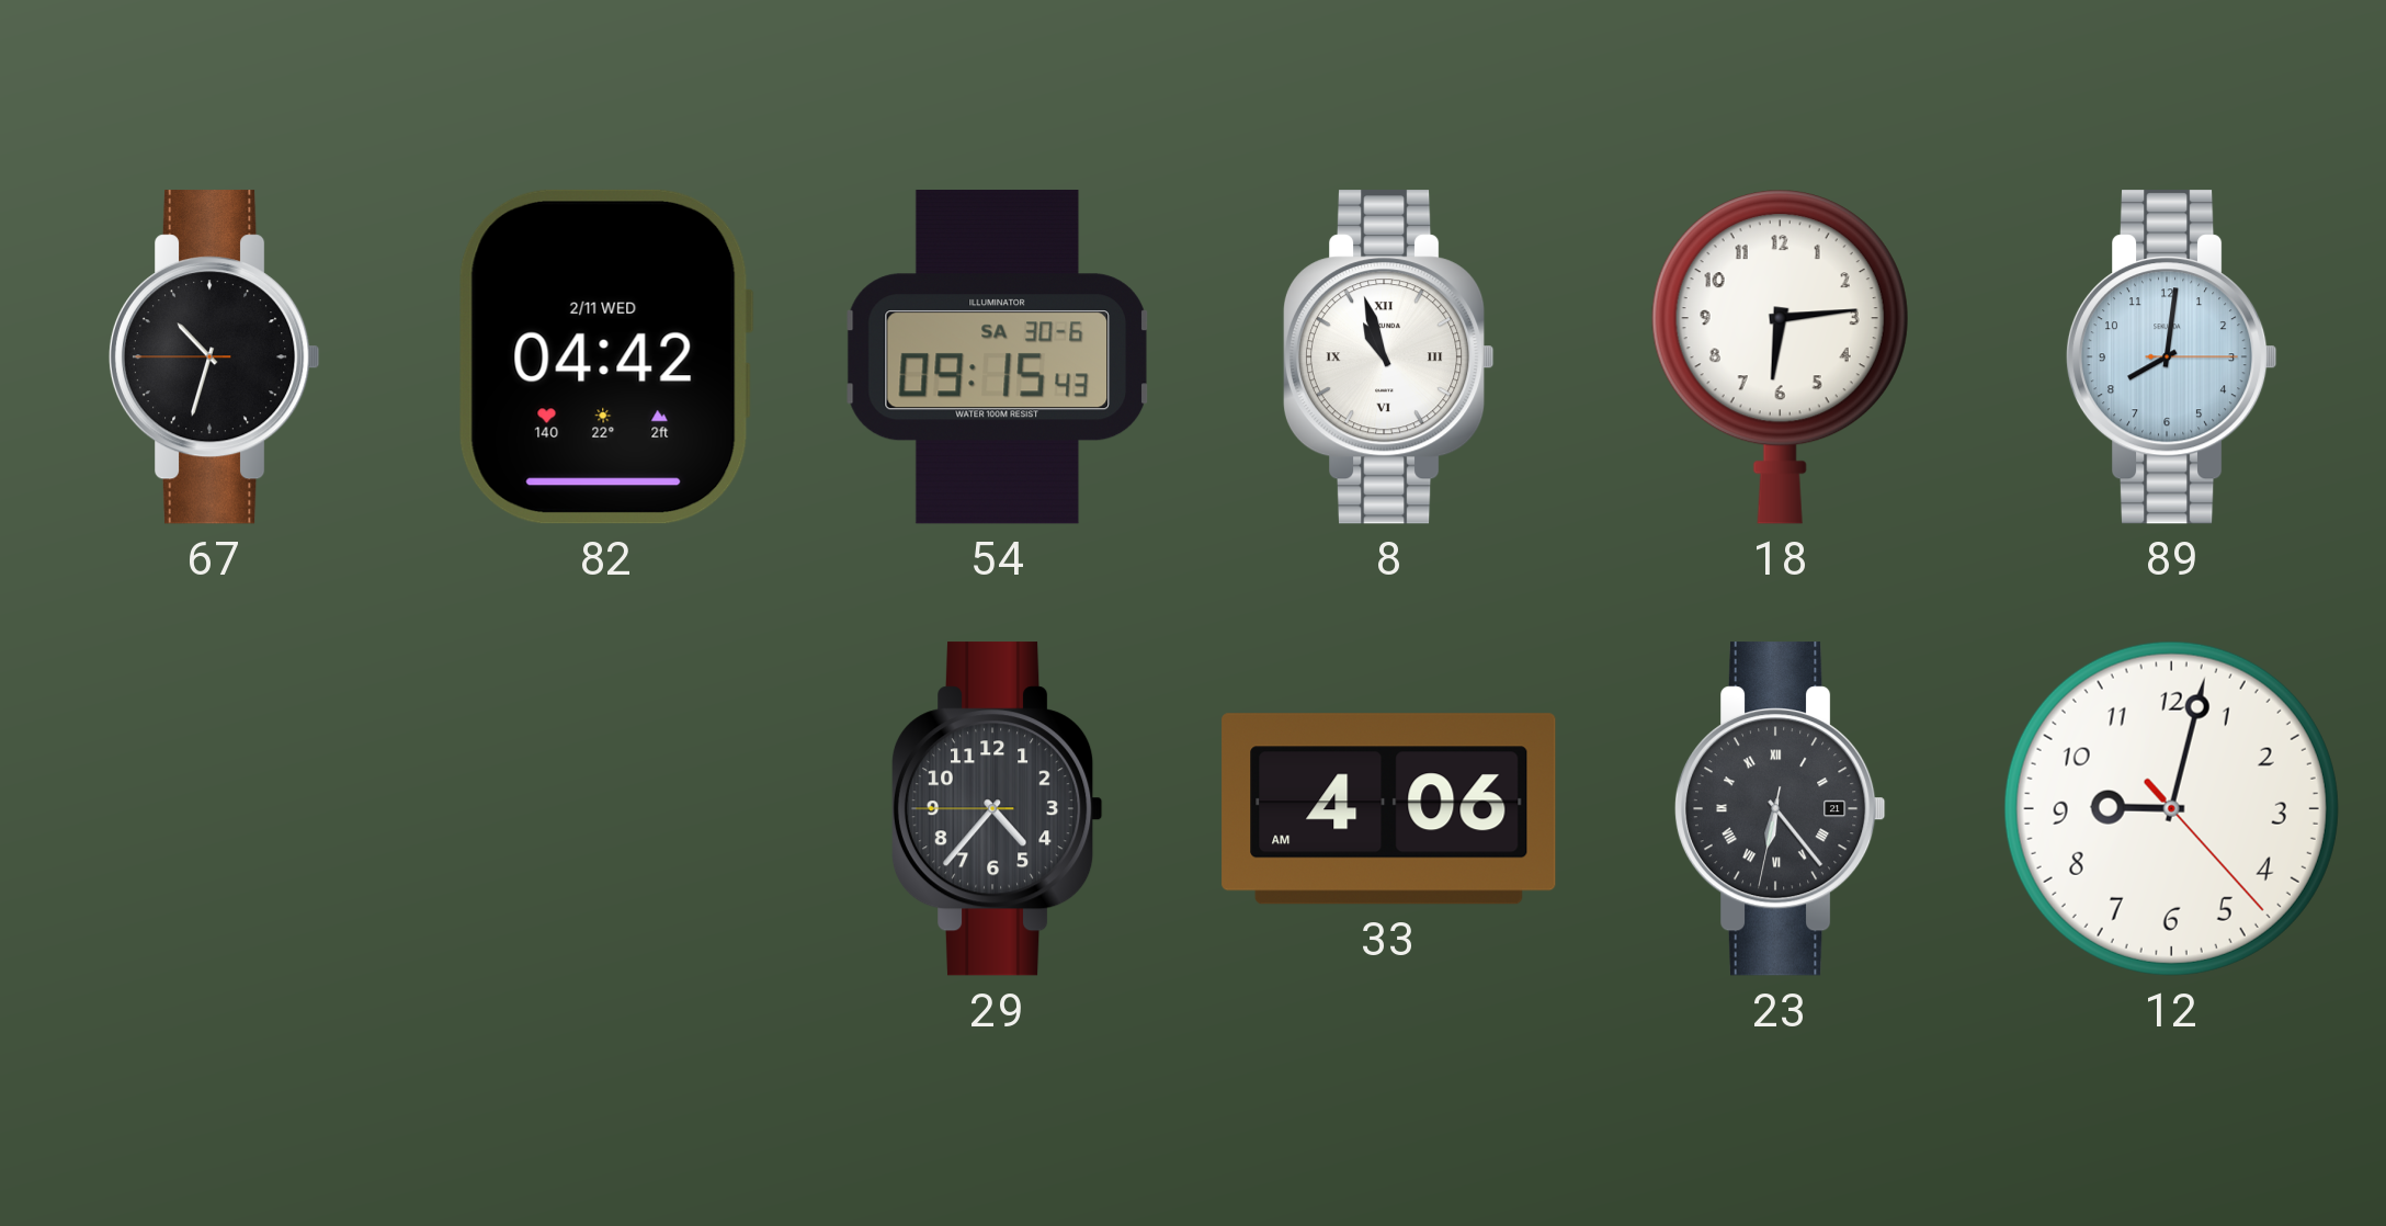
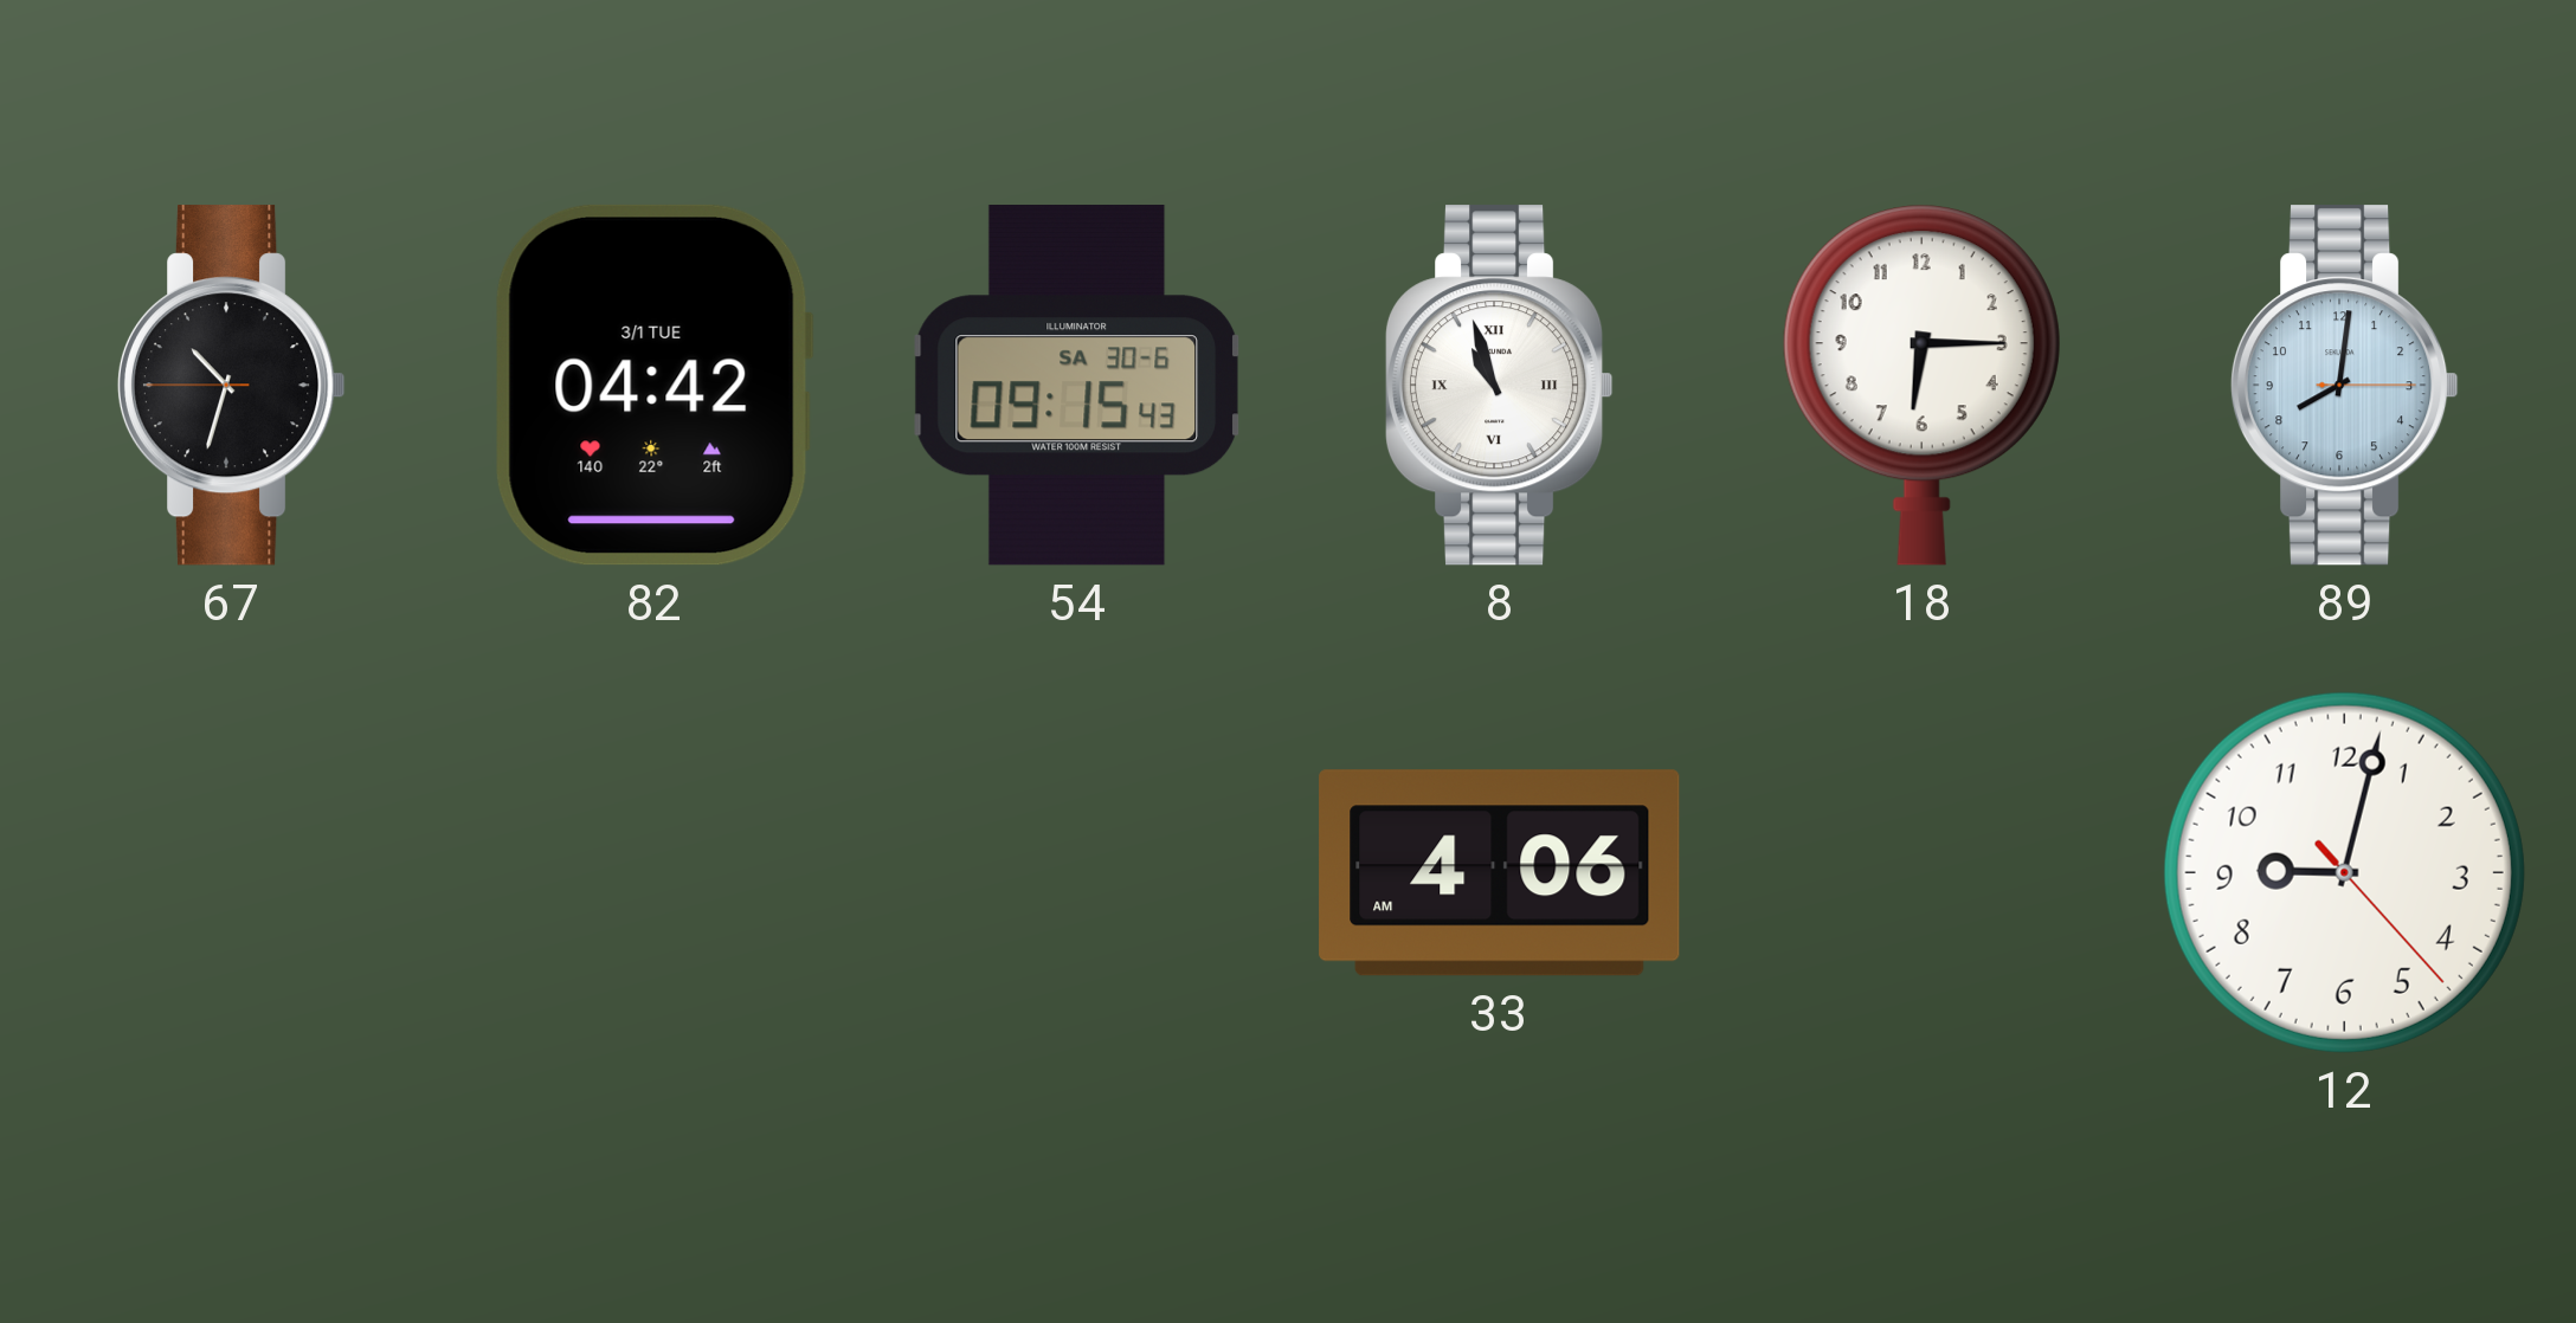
82 date: 2/11 WED -> 3/1 TUE
18: 6:14 -> 6:15
29: 4:36 -> none
23: 6:23 -> none
